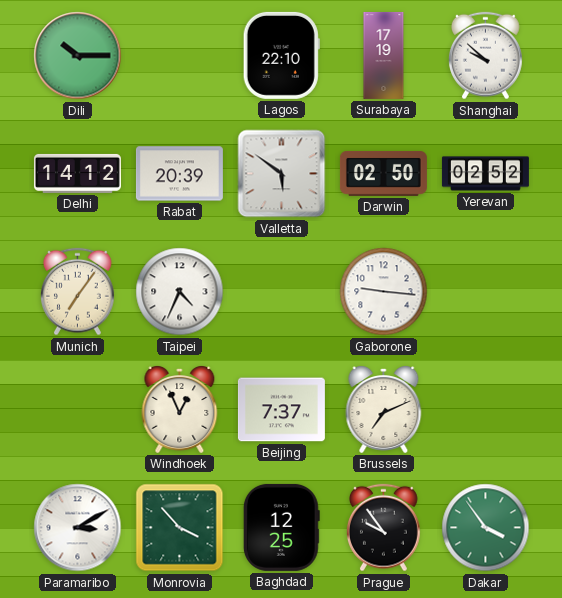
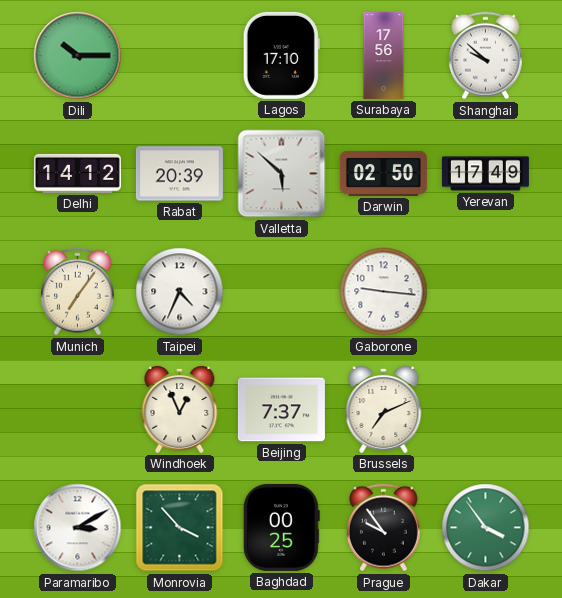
Lagos: 22:10 -> 17:10
Surabaya: 17:19 -> 17:56
Valletta: 5:51 -> 5:52
Yerevan: 02:52 -> 17:49
Baghdad: 12:25 -> 00:25
